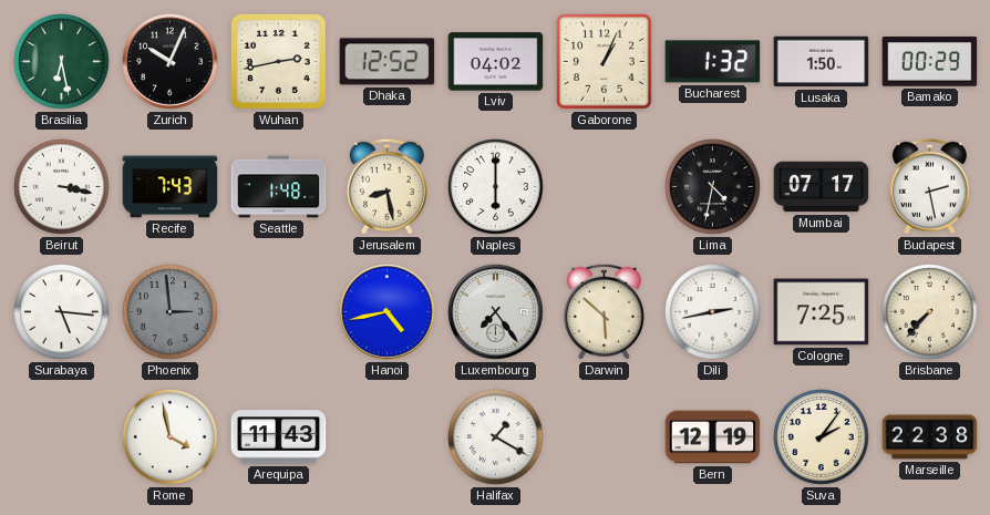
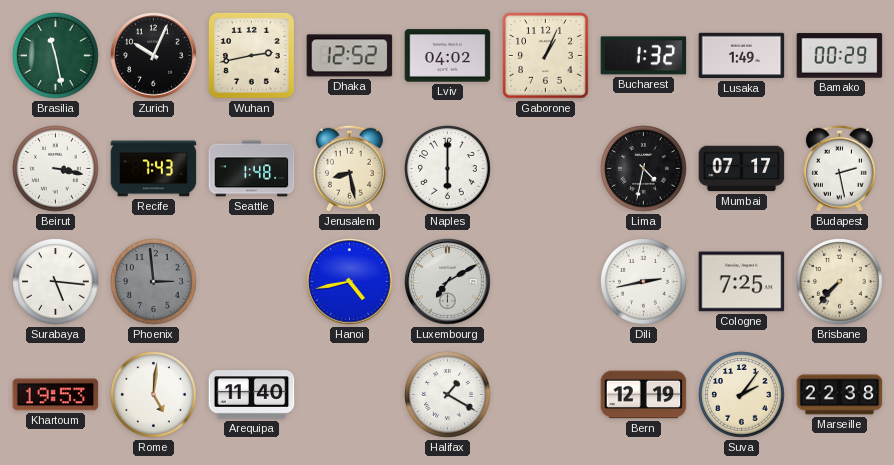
Brasilia: 6:28 -> 11:28
Lusaka: 1:50 -> 1:49
Luxembourg: 7:24 -> 7:10
Darwin: 5:52 -> none
Khartoum: none -> 19:53
Rome: 3:58 -> 5:01
Arequipa: 11:43 -> 11:40
